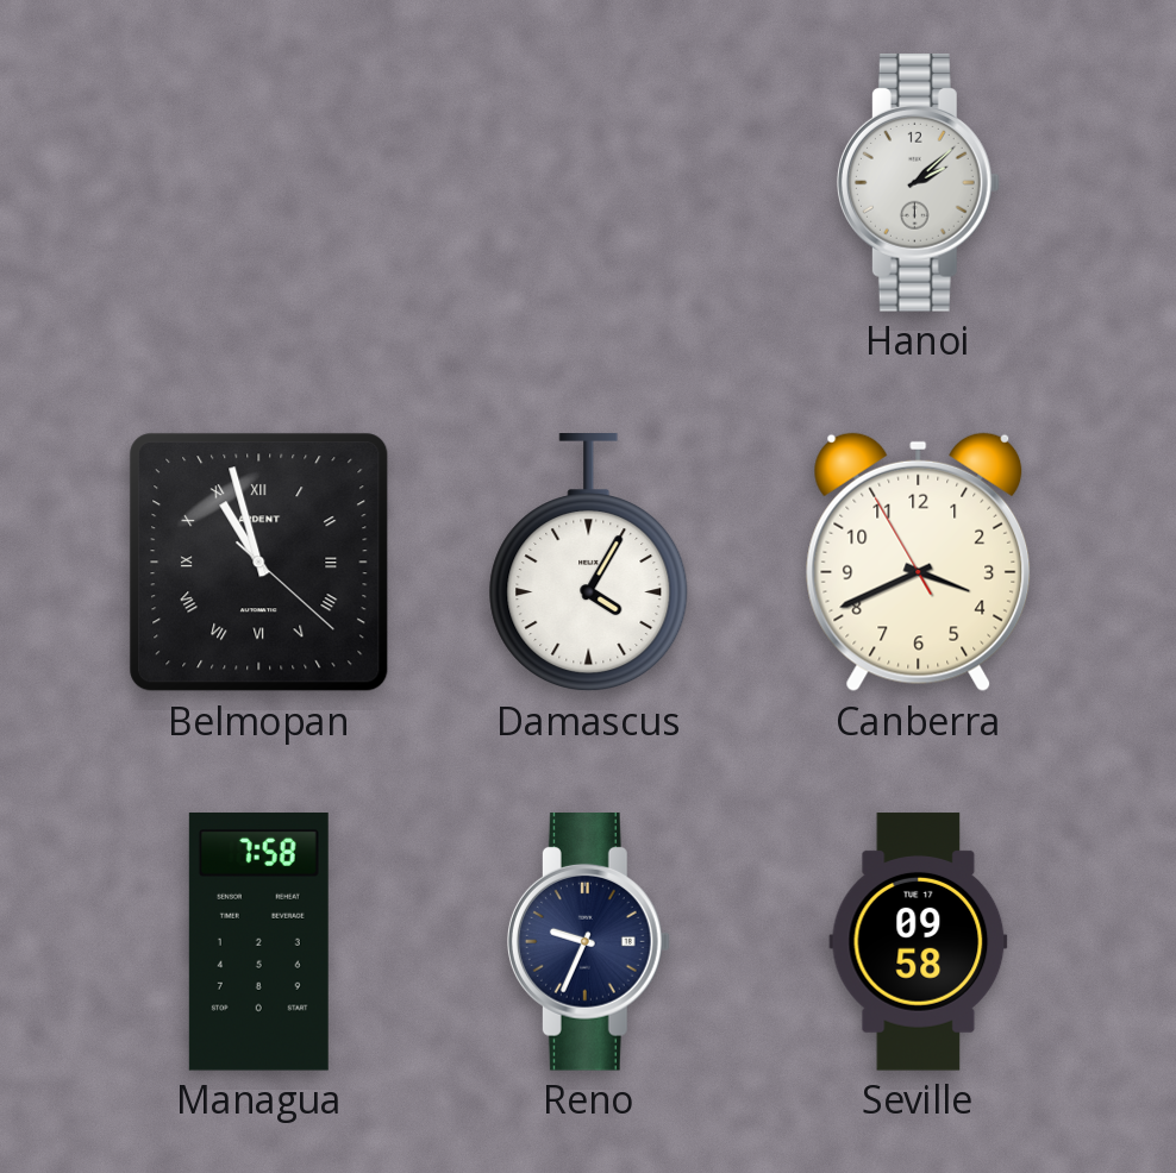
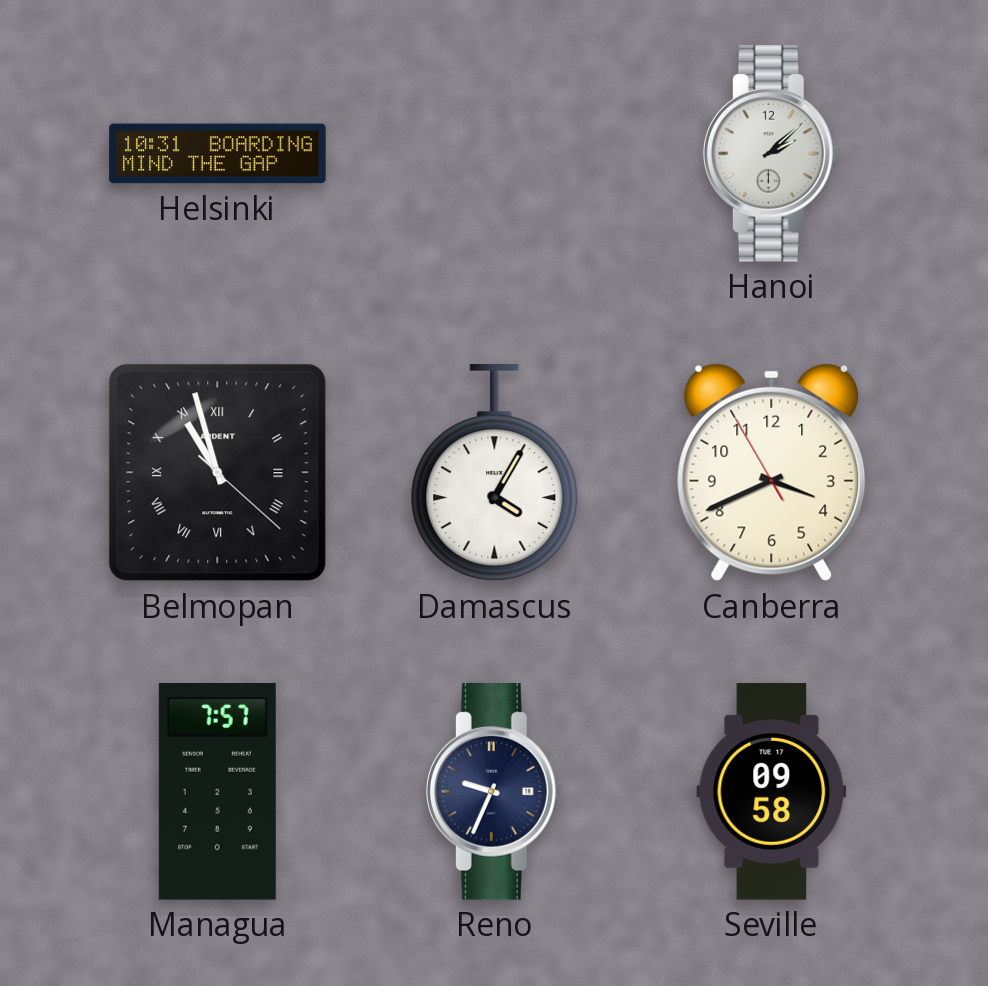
Helsinki: none -> 10:31
Managua: 7:58 -> 7:57
